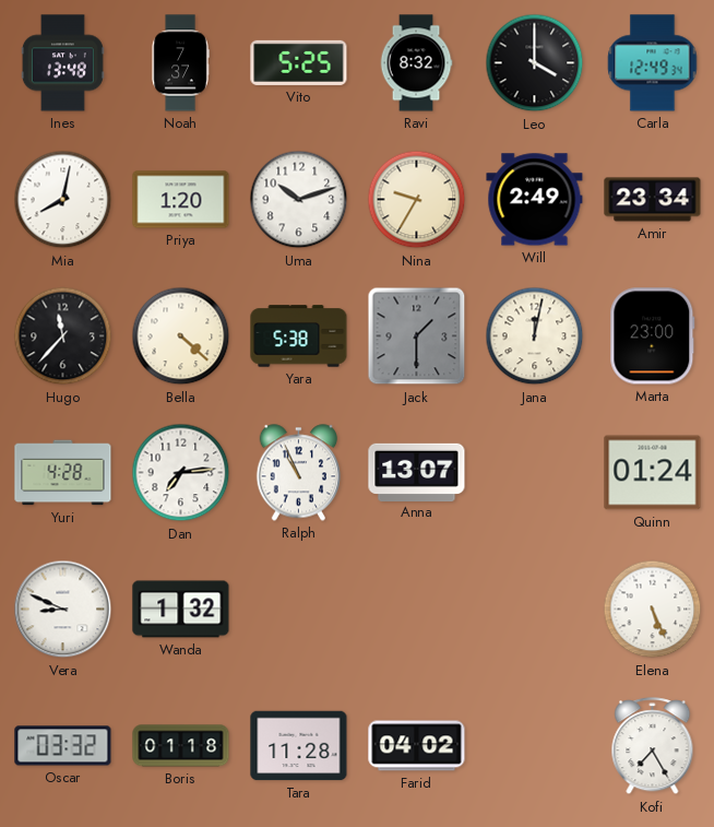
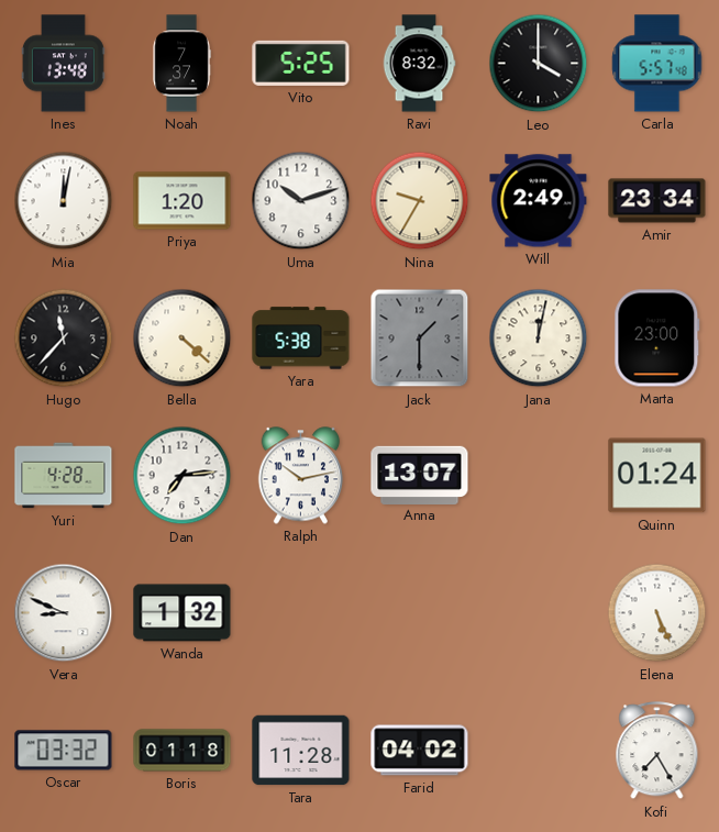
Carla: 12:49 -> 5:57
Mia: 8:02 -> 12:02
Ralph: 10:56 -> 10:13
